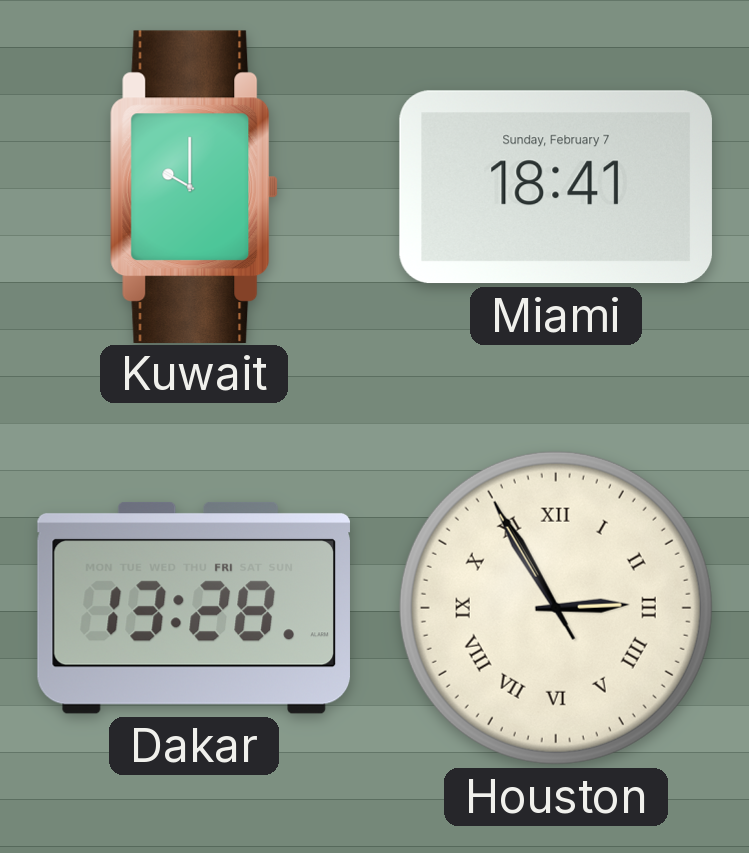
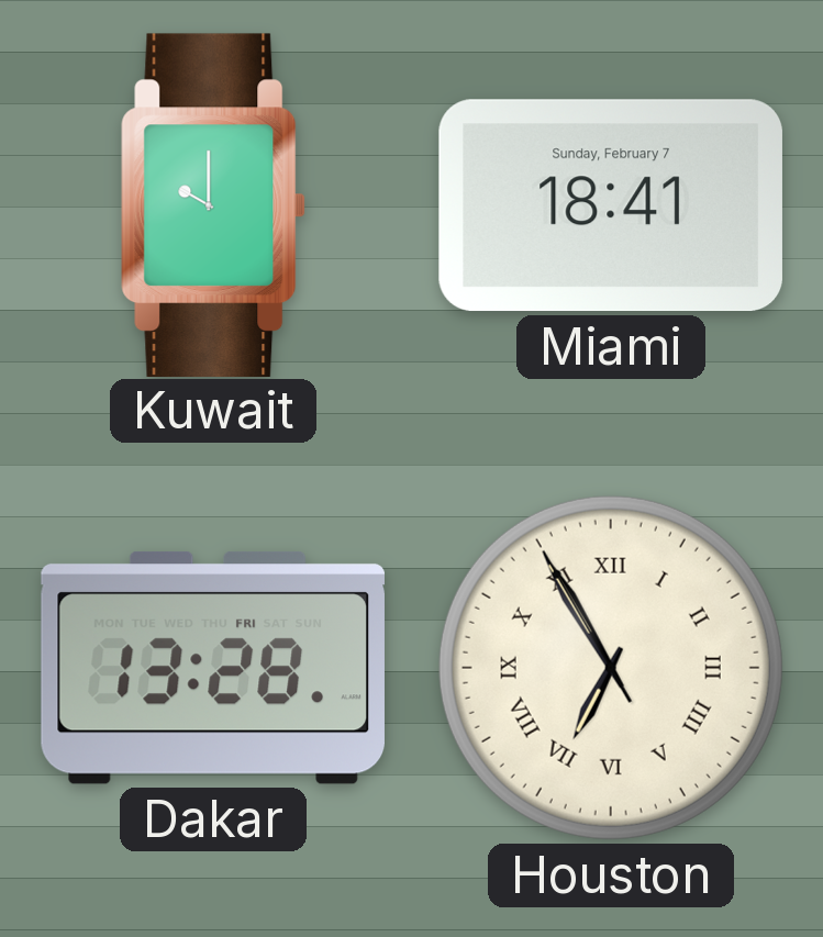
Houston: 2:54 -> 6:54
